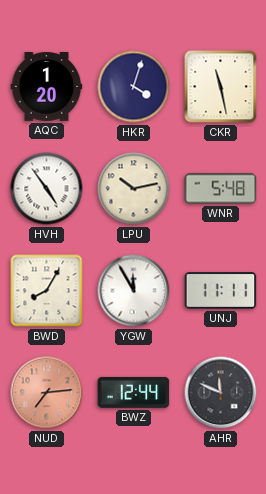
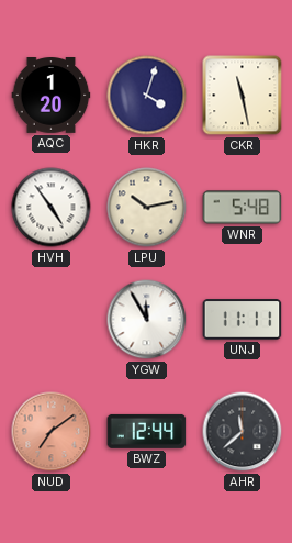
BWD: 8:05 -> none
NUD: 7:14 -> 7:09
AHR: 11:49 -> 11:38
